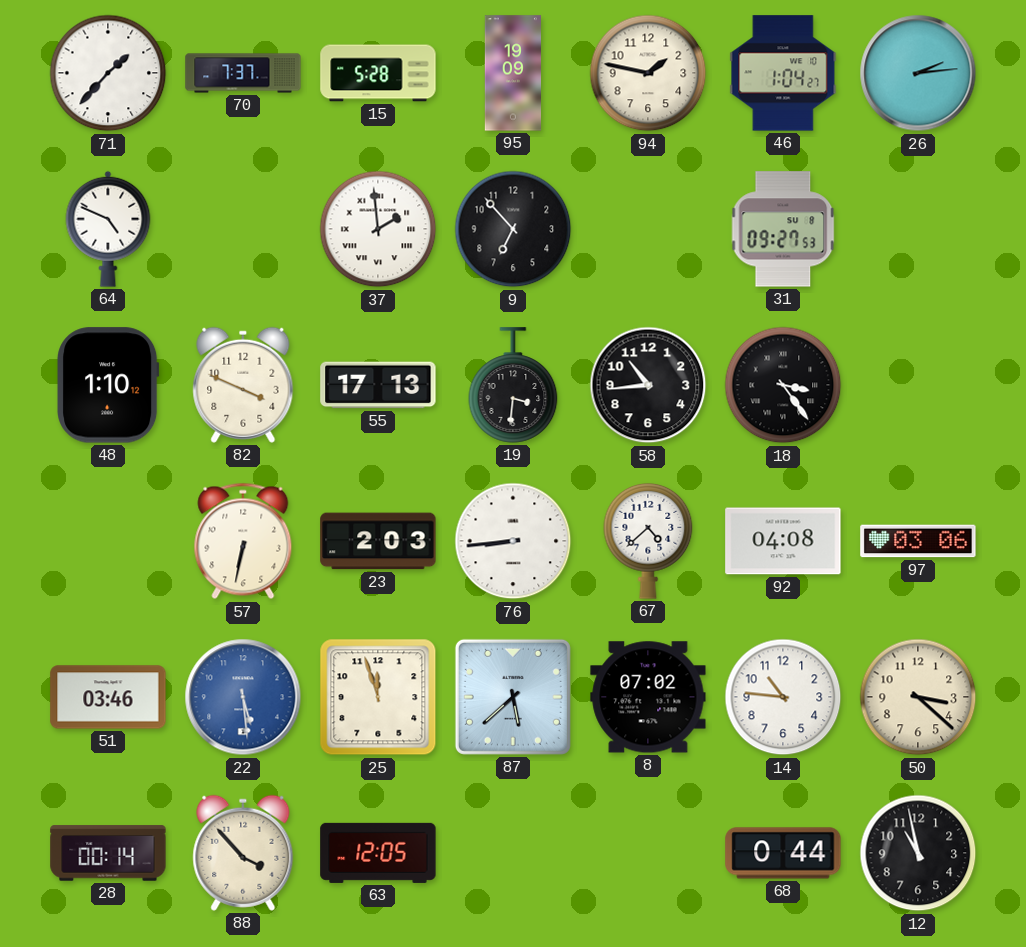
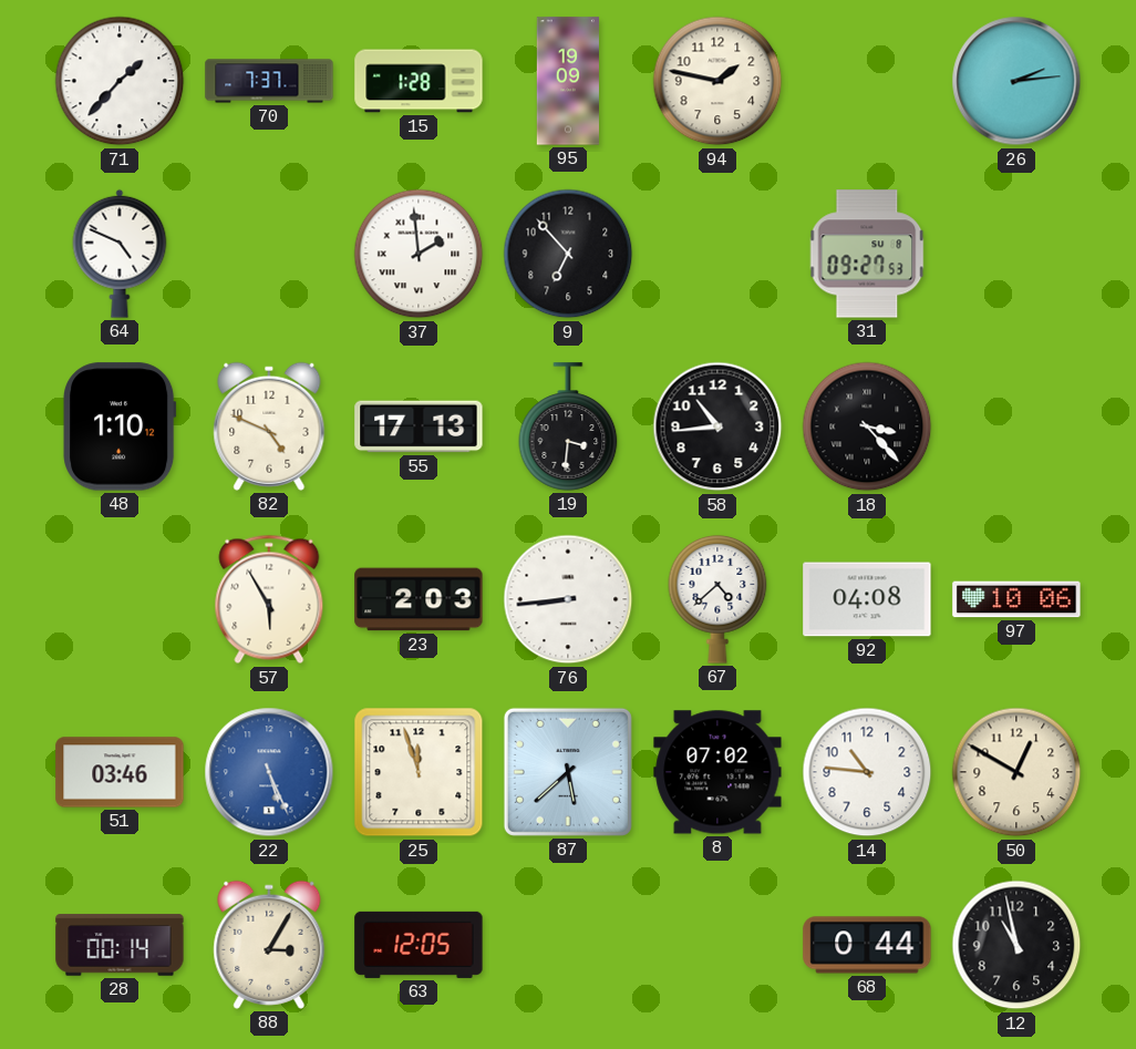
15: 5:28 -> 1:28
46: 1:04 -> none
82: 3:49 -> 4:49
18: 3:24 -> 3:23
57: 6:32 -> 5:55
97: 03:06 -> 10:06
22: 5:29 -> 5:26
50: 3:22 -> 12:50
88: 3:53 -> 3:05
